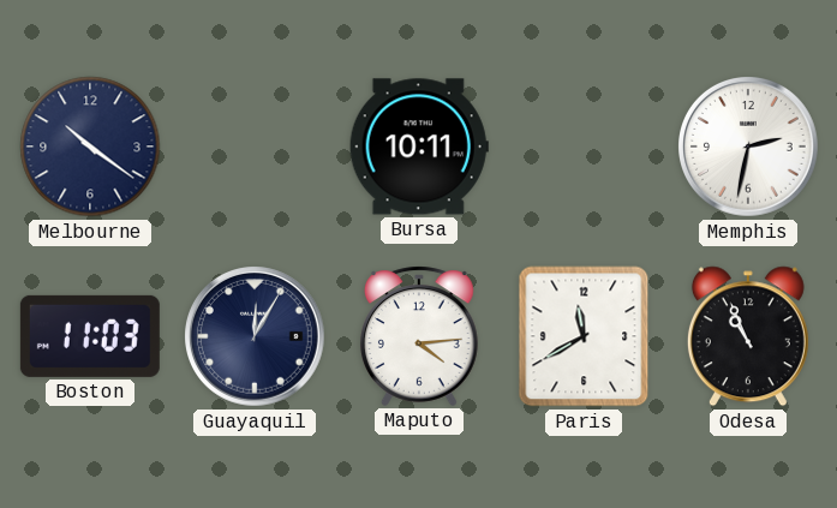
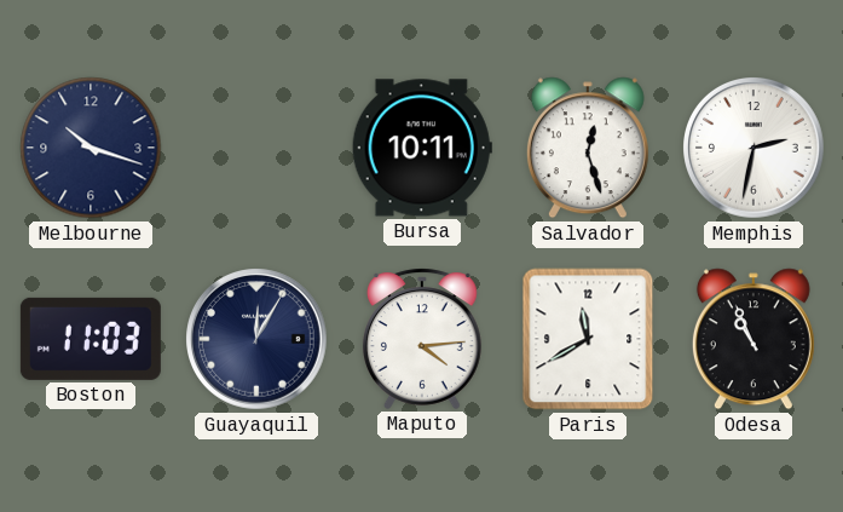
Melbourne: 10:21 -> 10:18
Salvador: none -> 12:27
